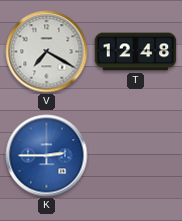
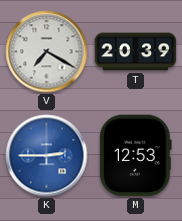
T: 12:48 -> 20:39
M: none -> 12:53
